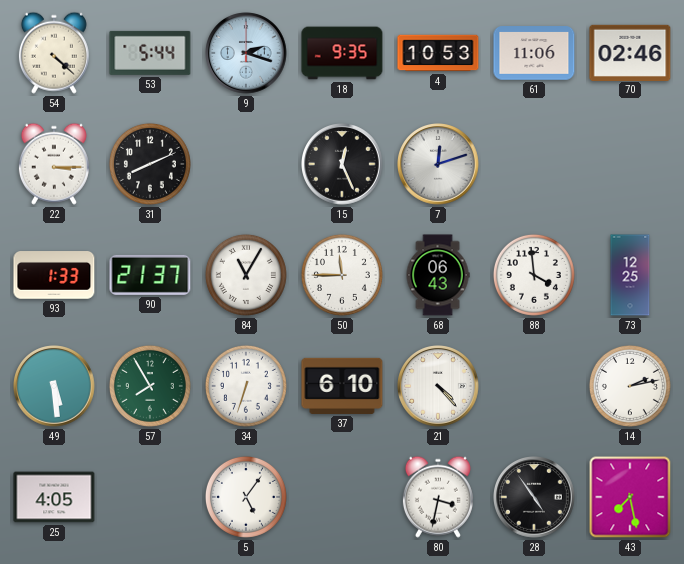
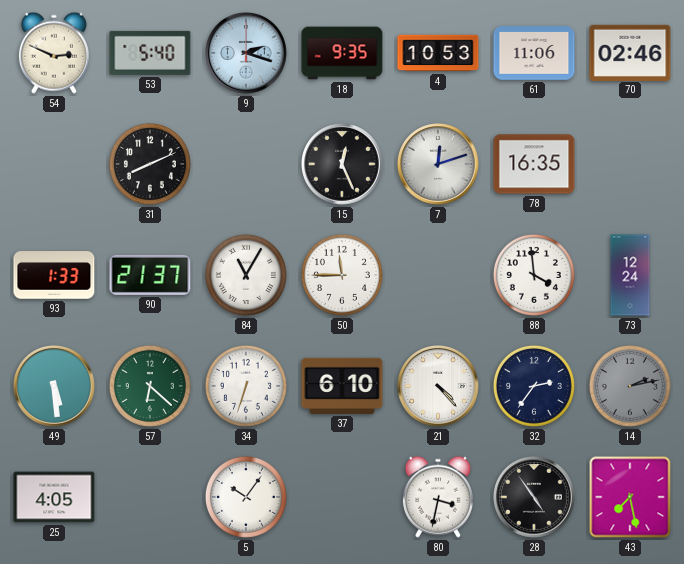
54: 4:22 -> 2:49
53: 5:44 -> 5:40
22: 3:15 -> none
78: none -> 16:35
68: 06:43 -> none
73: 12:25 -> 12:24
57: 7:55 -> 6:22
32: none -> 2:36
14 dial: white -> grey
5: 5:06 -> 10:06
